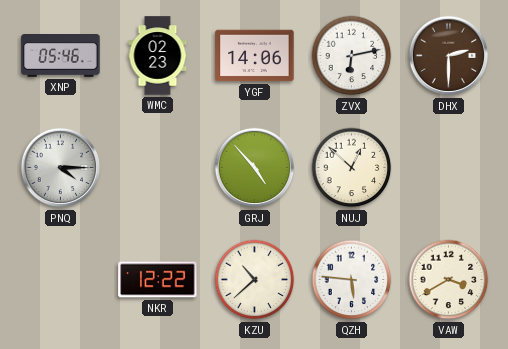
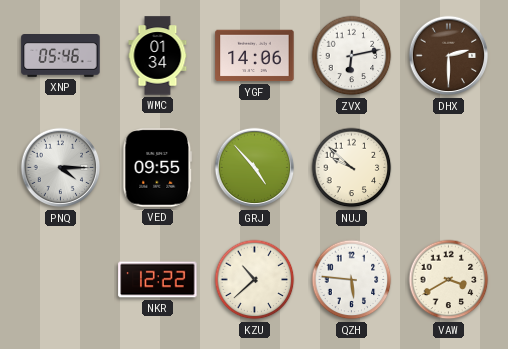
WMC: 02:23 -> 01:34
VED: none -> 09:55
NUJ: 12:52 -> 9:52
